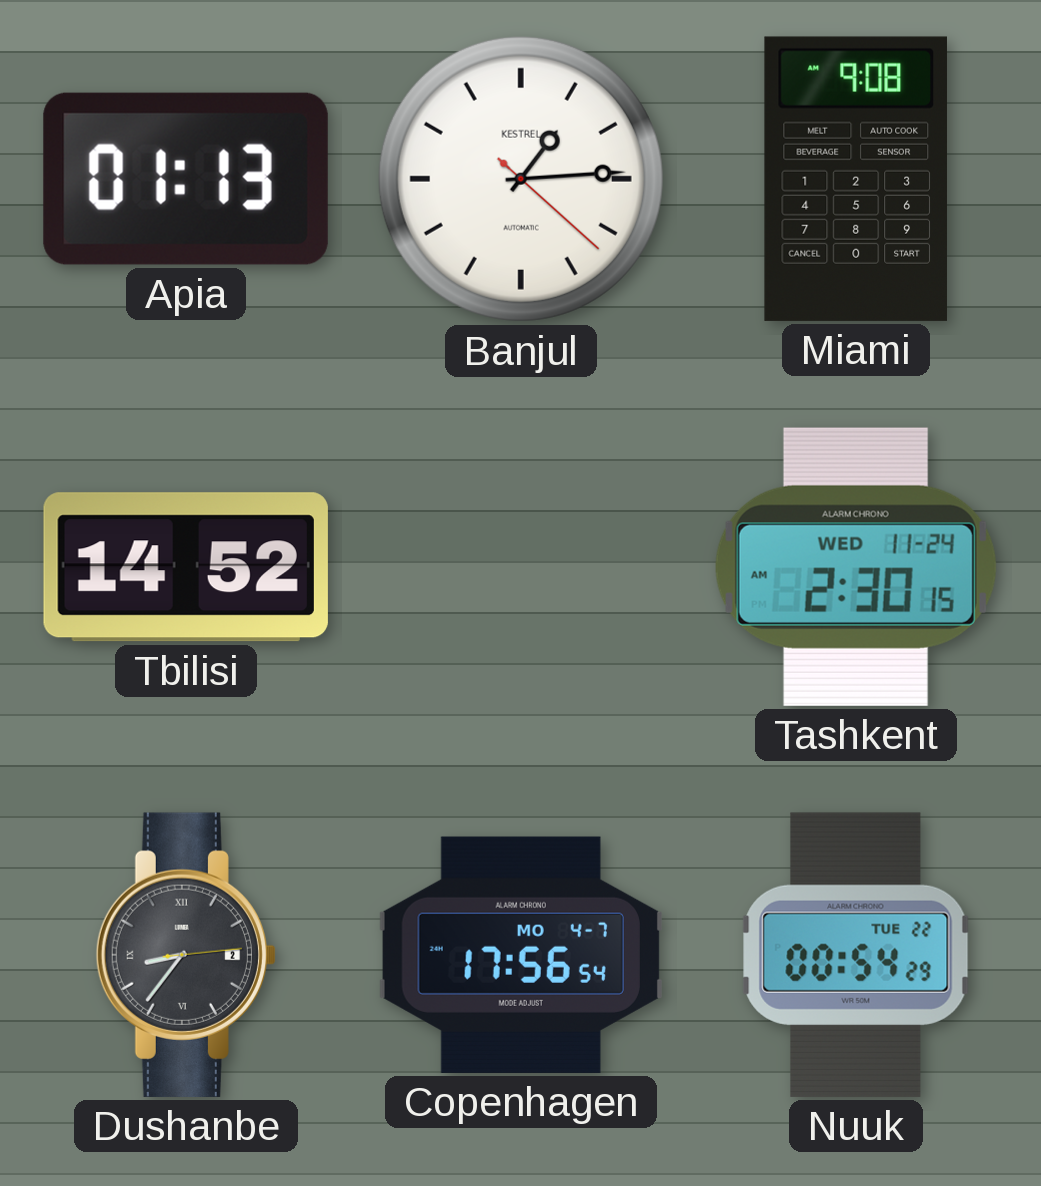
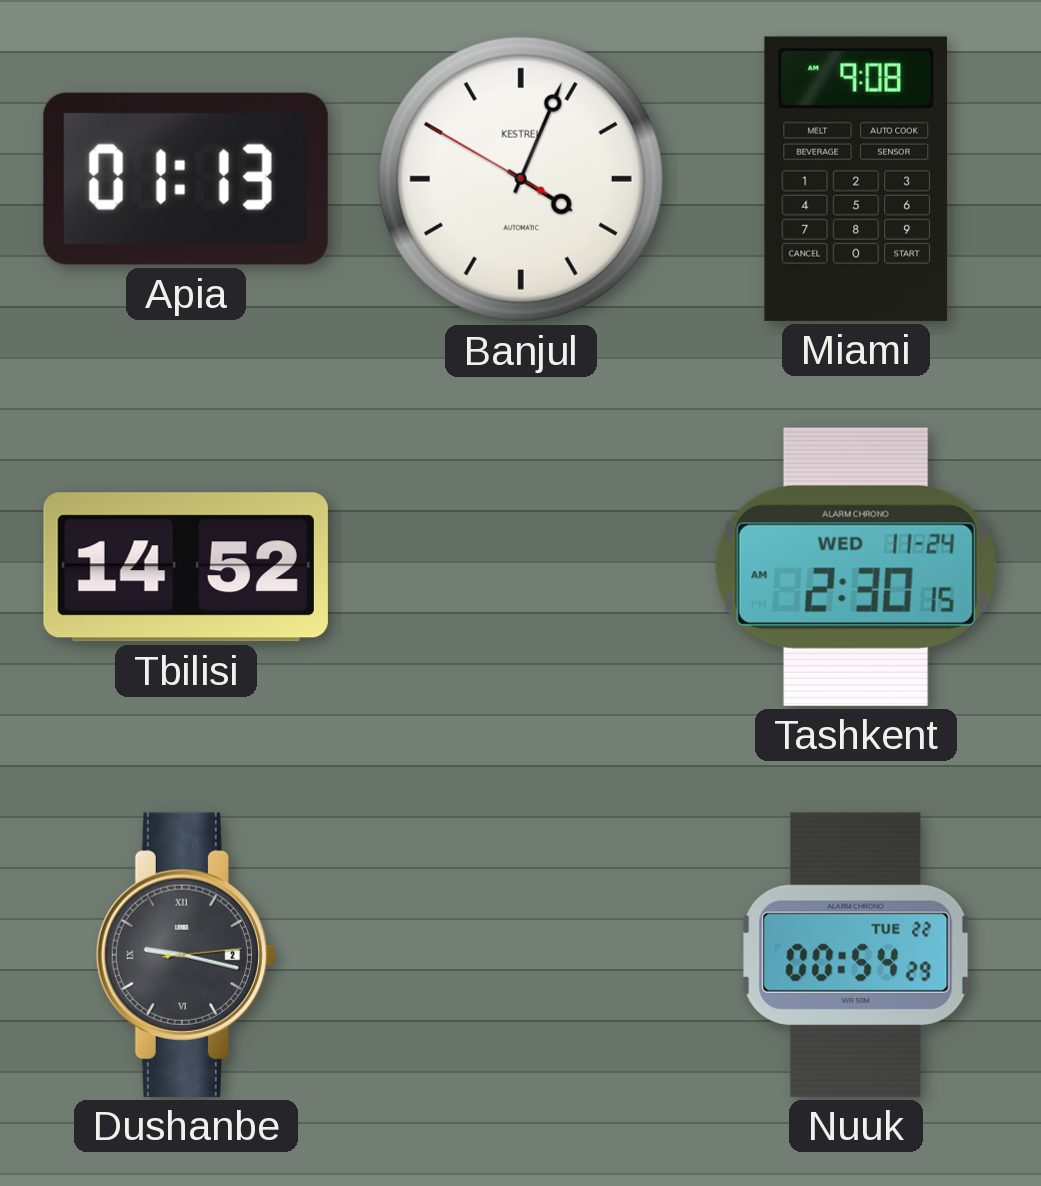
Banjul: 1:14 -> 4:03
Dushanbe: 8:36 -> 9:17
Copenhagen: 17:56 -> none
